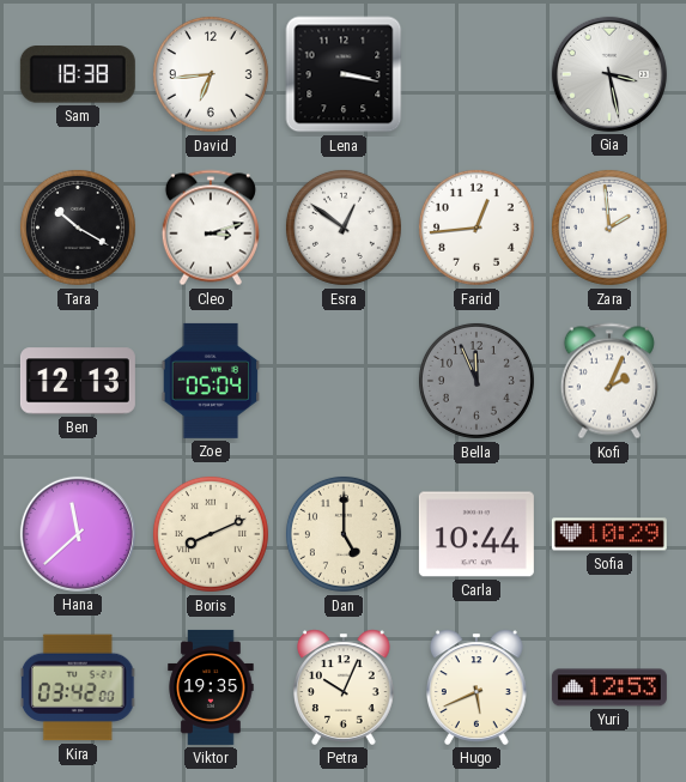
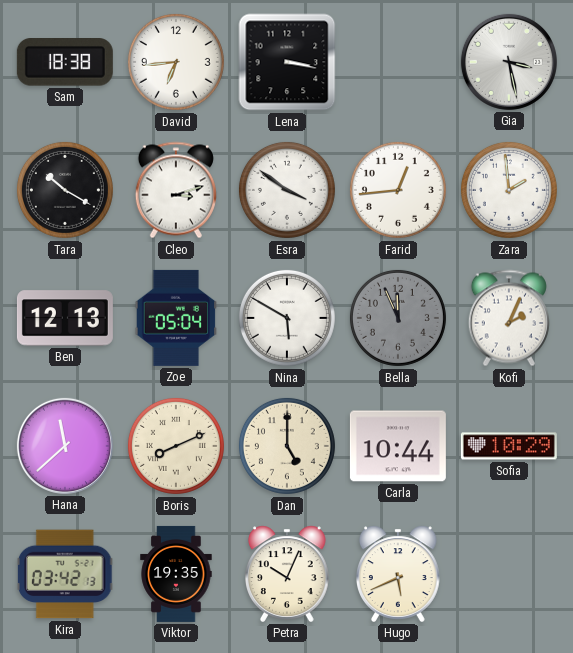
Esra: 12:51 -> 3:51
Nina: none -> 5:50
Kira: 03:42:00 -> 03:42:13
Yuri: 12:53 -> none
